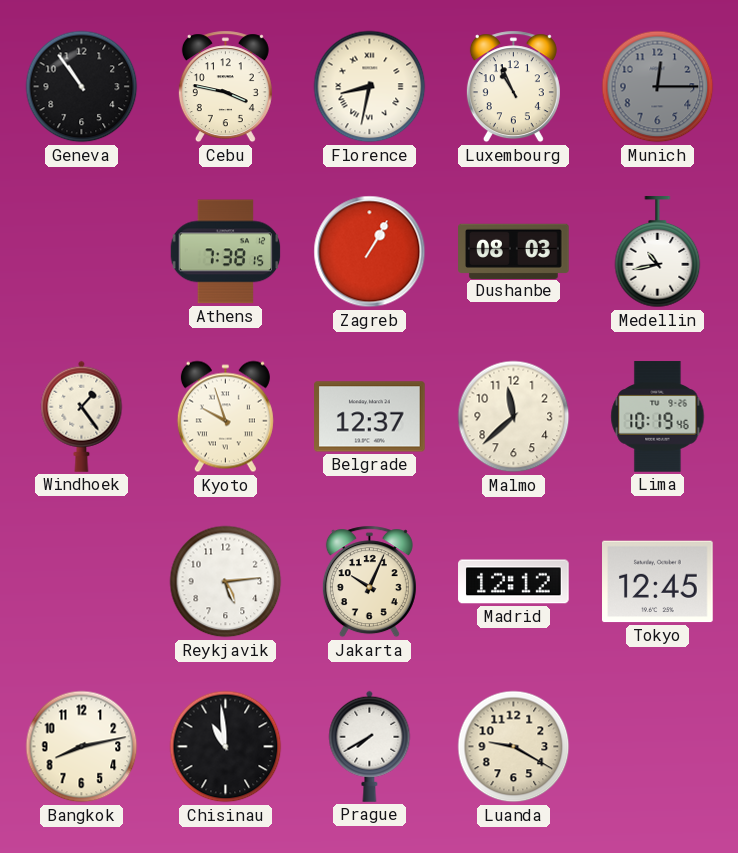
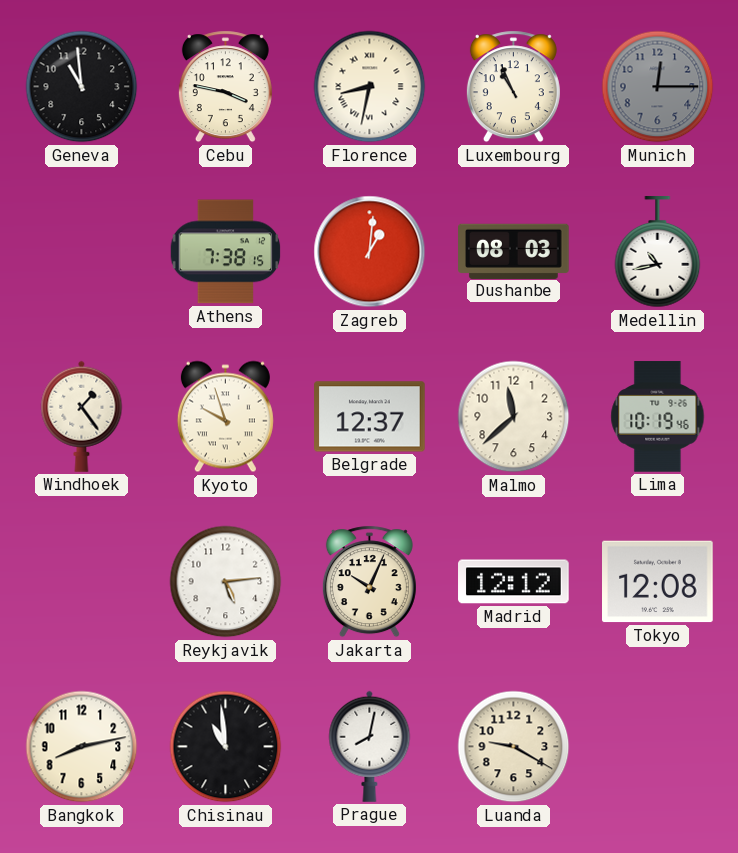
Geneva: 10:54 -> 10:59
Zagreb: 1:05 -> 1:01
Tokyo: 12:45 -> 12:08
Prague: 7:40 -> 8:02
